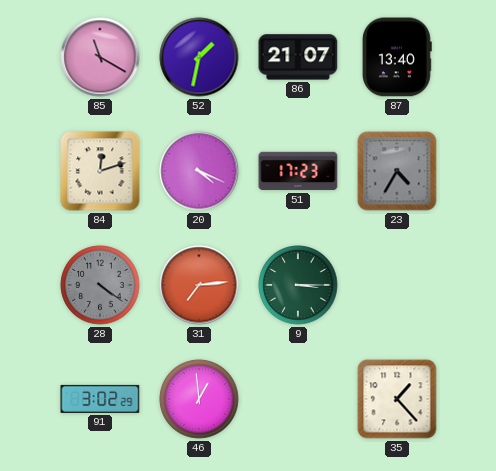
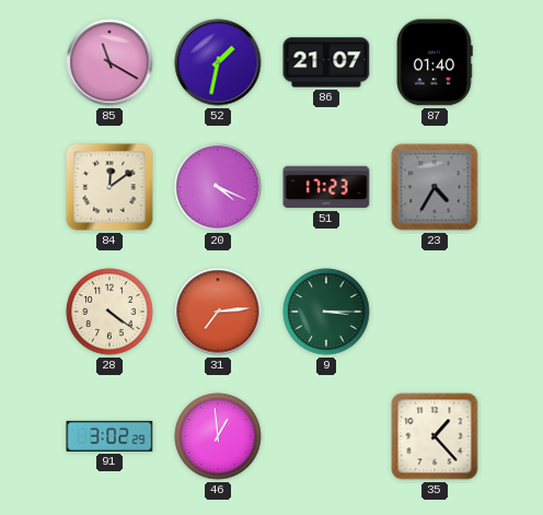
87: 13:40 -> 01:40
84: 12:12 -> 12:09
28 dial: grey -> cream
